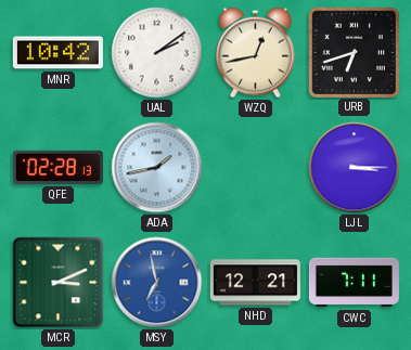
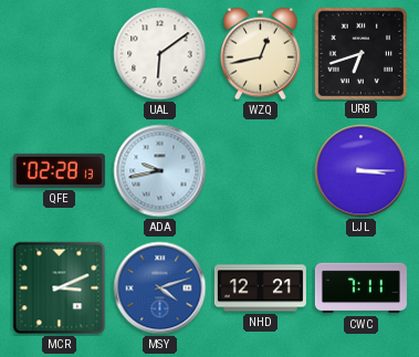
MNR: 10:42 -> none
UAL: 2:09 -> 6:09
ADA: 1:43 -> 9:43
MSY: 6:58 -> 4:12
